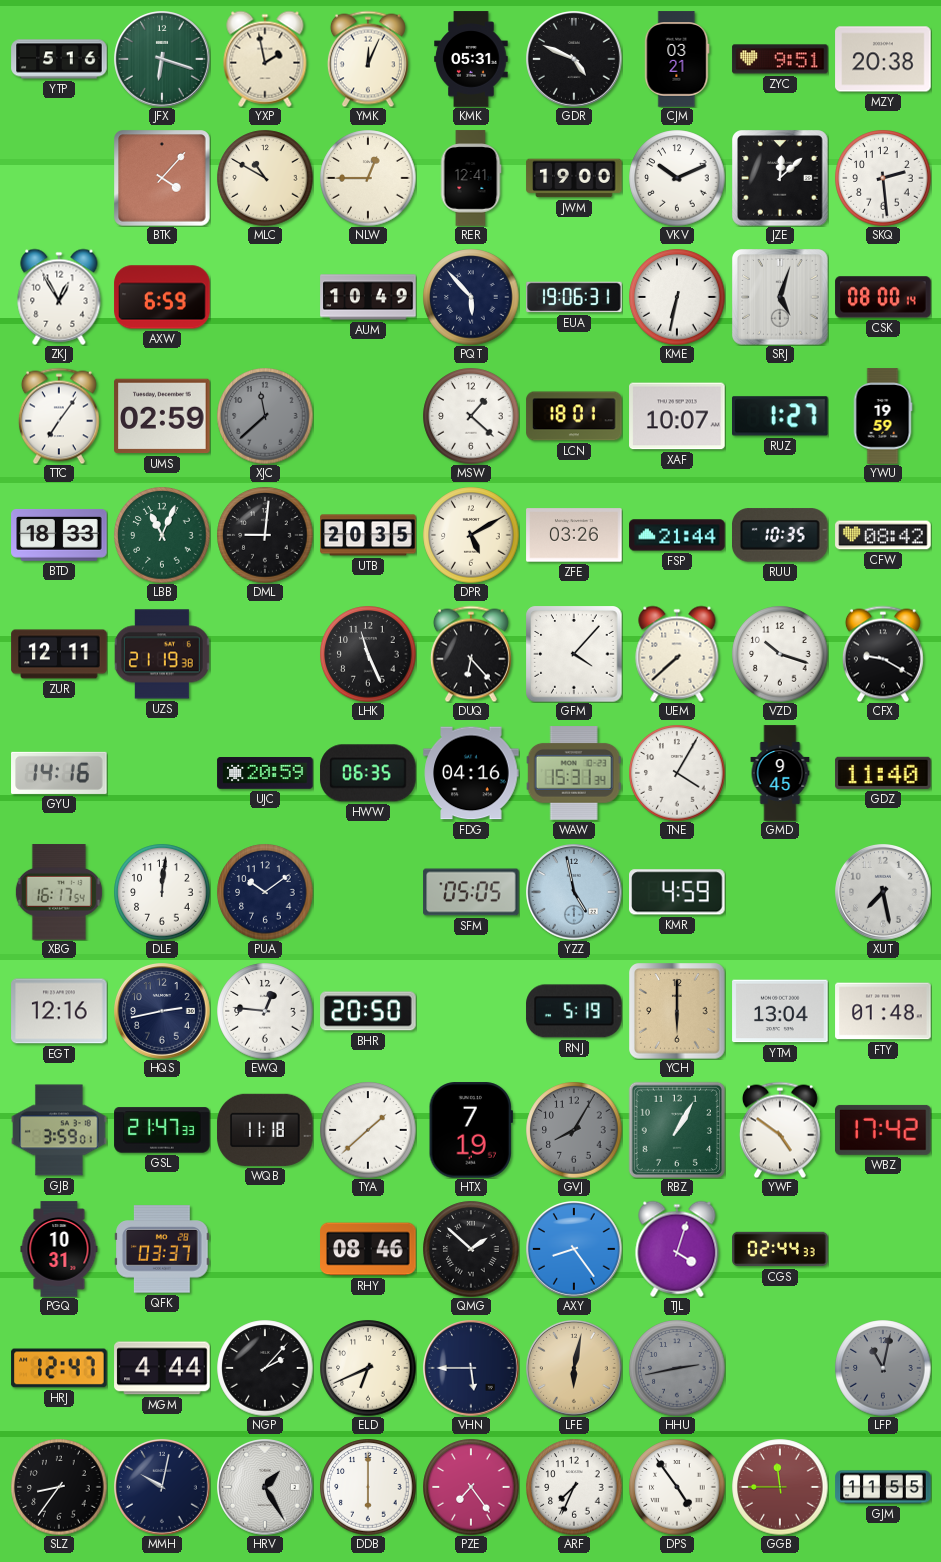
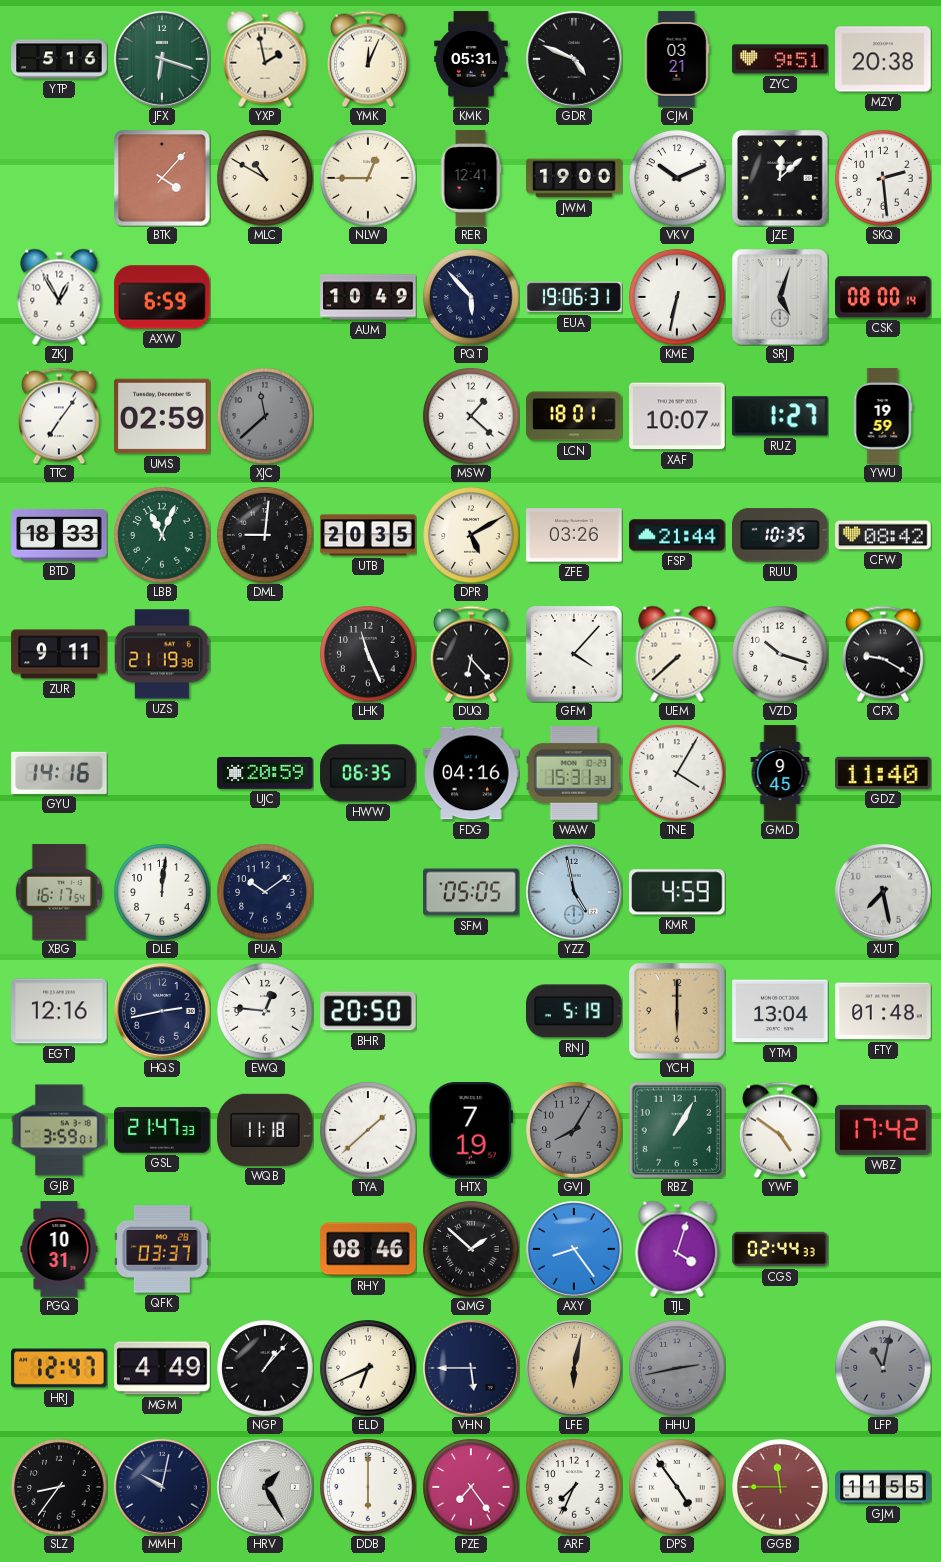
ZUR: 12:11 -> 9:11
MGM: 4:44 -> 4:49
NGP: 2:07 -> 1:07
